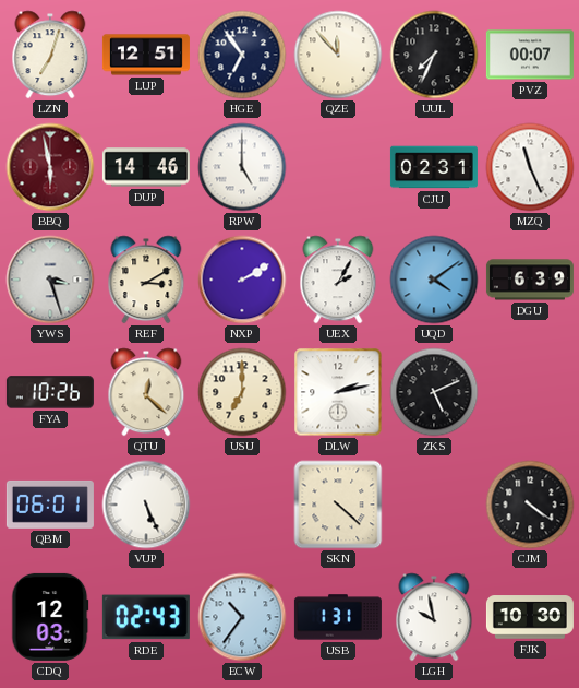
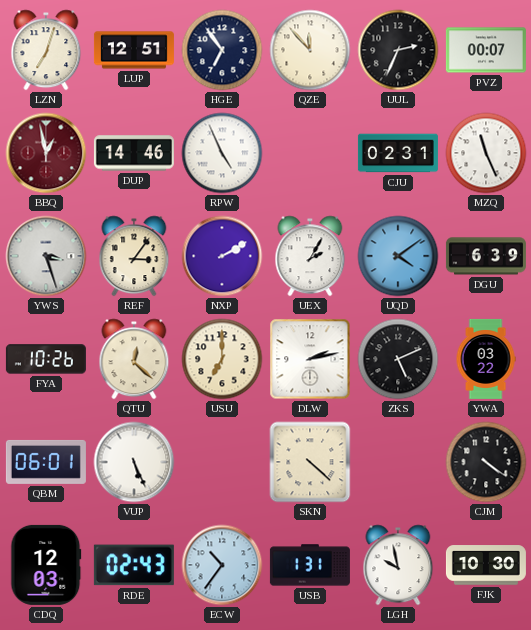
UUL: 7:34 -> 2:34
BBQ: 5:58 -> 12:58
RPW: 5:00 -> 4:56
REF: 3:10 -> 3:06
YWA: none -> 03:22
